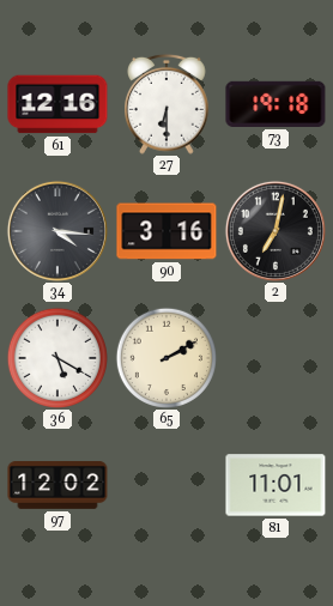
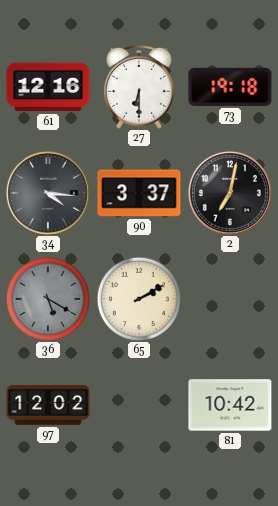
90: 3:16 -> 3:37
36 dial: white -> grey
81: 11:01 -> 10:42
